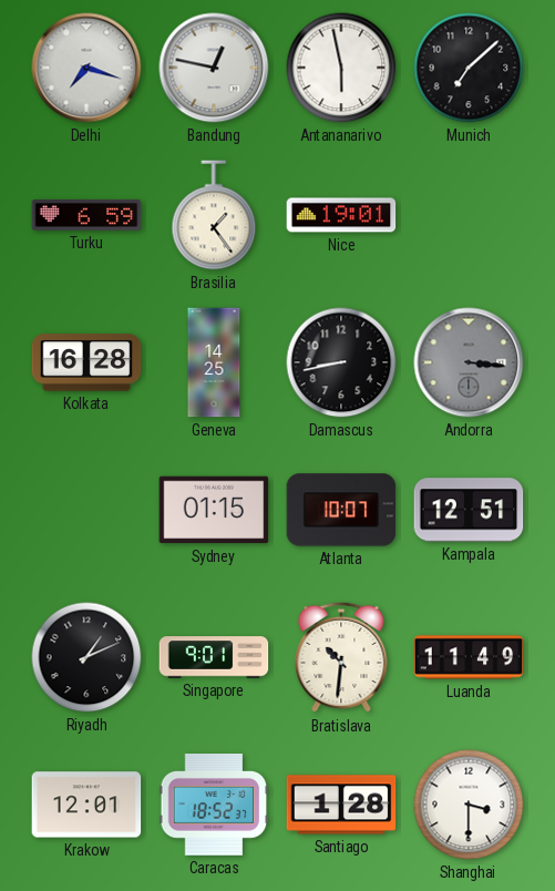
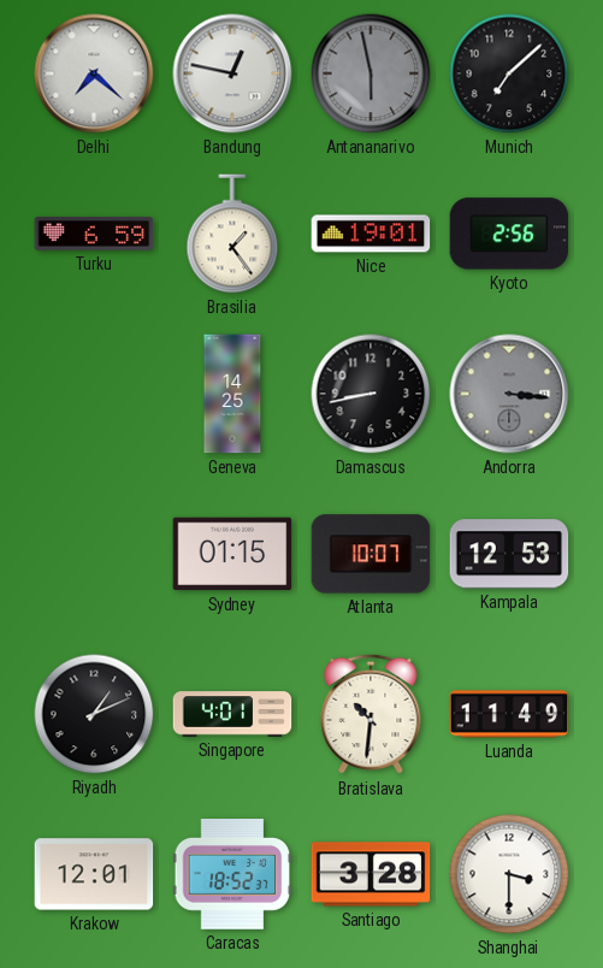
Delhi: 7:18 -> 7:22
Antananarivo dial: white -> grey
Kyoto: none -> 2:56
Kolkata: 16:28 -> none
Kampala: 12:51 -> 12:53
Singapore: 9:01 -> 4:01
Santiago: 1:28 -> 3:28
